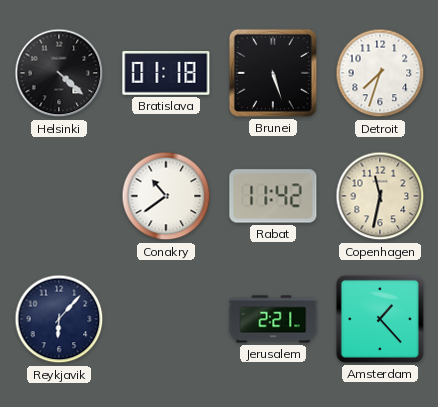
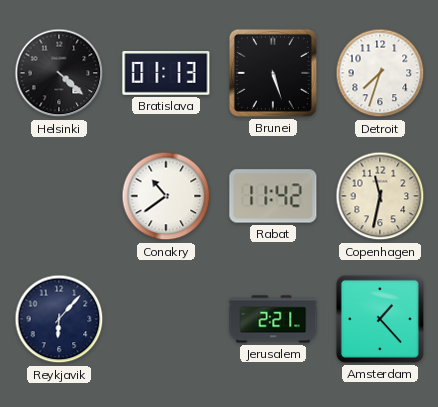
Bratislava: 01:18 -> 01:13
